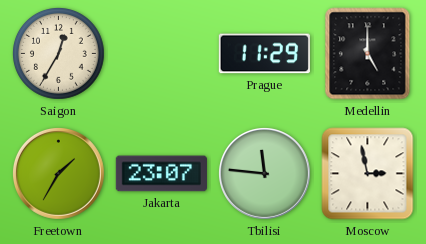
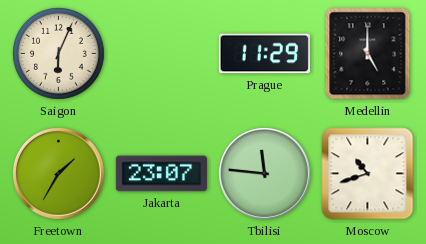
Saigon: 12:35 -> 6:04
Moscow: 2:58 -> 10:42
